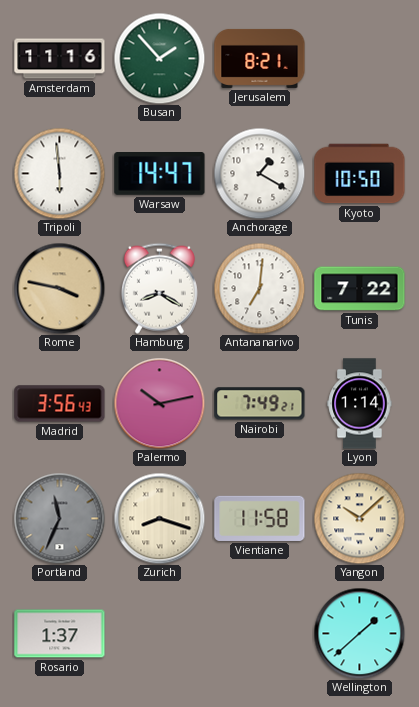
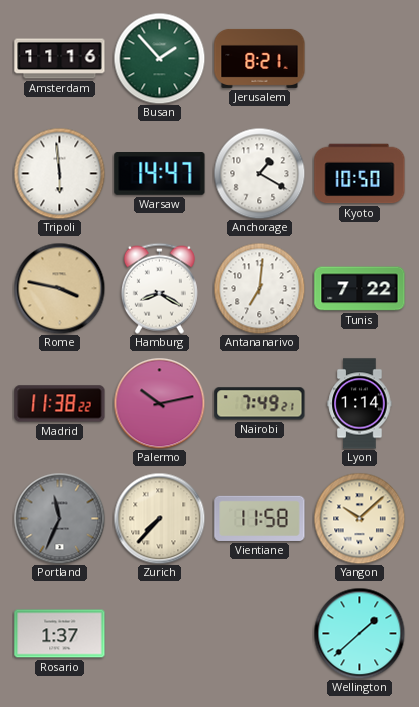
Madrid: 3:56 -> 11:38
Zurich: 8:18 -> 7:37
